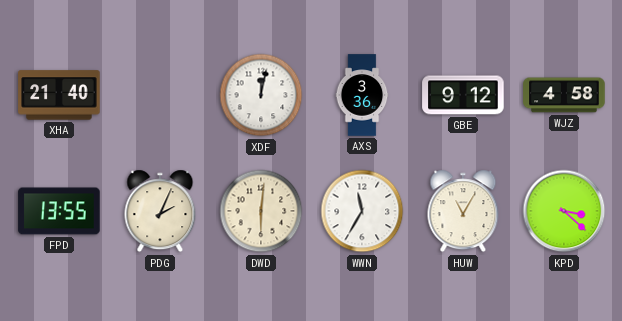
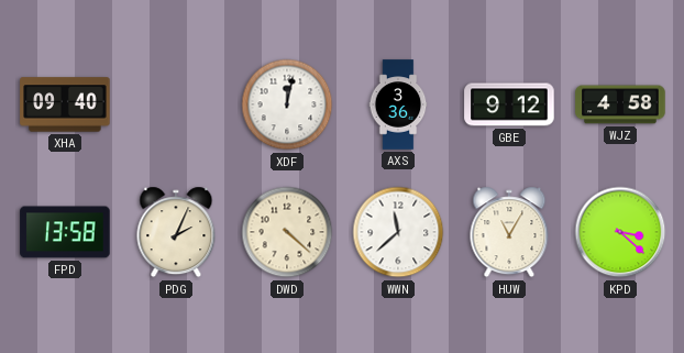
XHA: 21:40 -> 09:40
FPD: 13:55 -> 13:58
DWD: 6:01 -> 4:22
WWN: 11:35 -> 11:38
